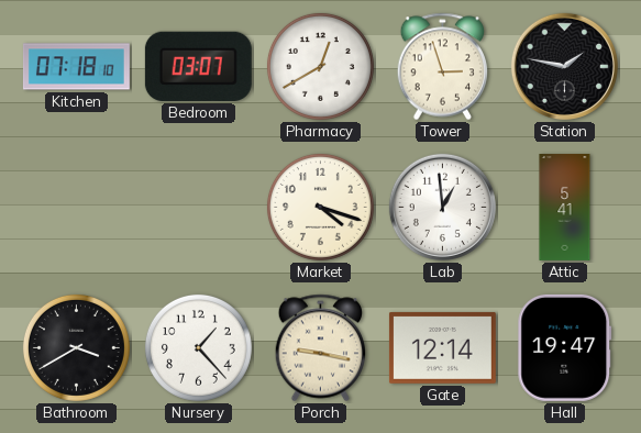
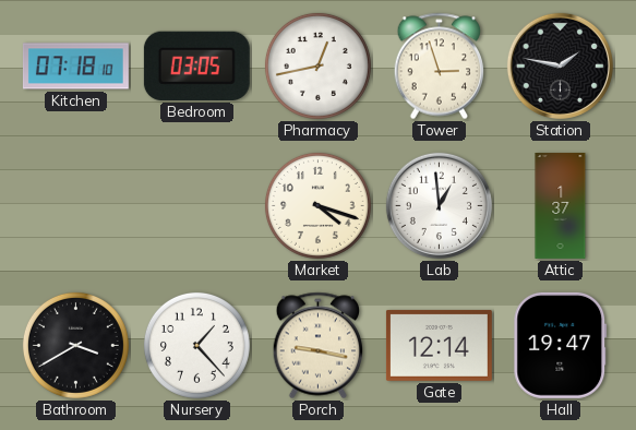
Bedroom: 03:07 -> 03:05
Pharmacy: 12:40 -> 12:43
Attic: 5:41 -> 1:37
